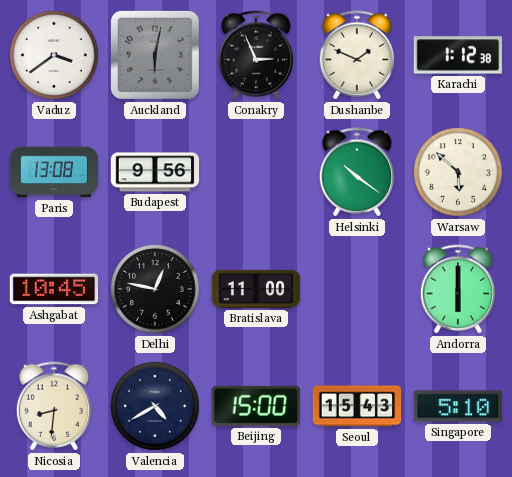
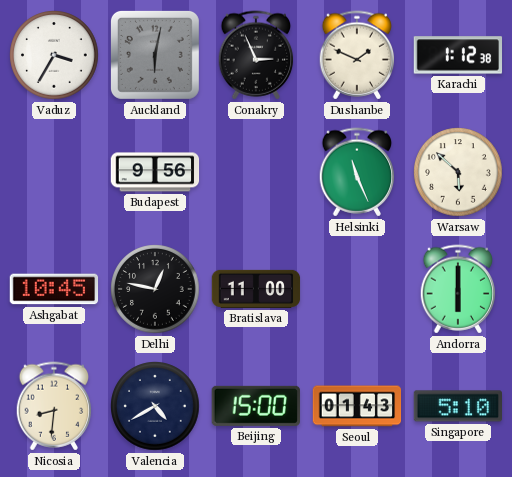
Vaduz: 3:39 -> 3:35
Paris: 13:08 -> none
Helsinki: 10:21 -> 11:26
Seoul: 15:43 -> 01:43
